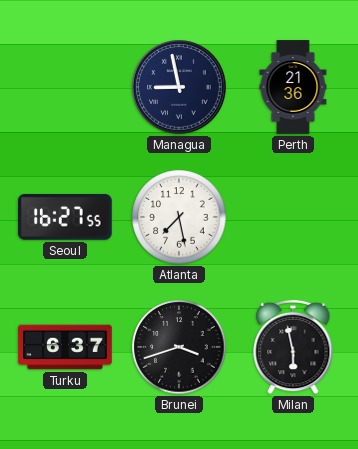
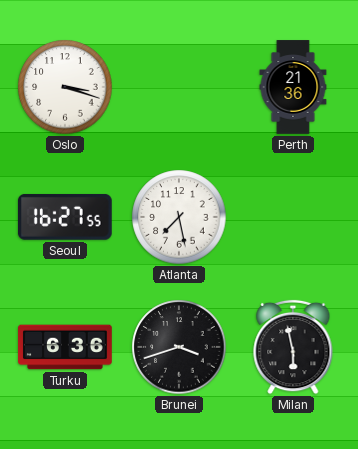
Oslo: none -> 3:18
Managua: 8:58 -> none
Turku: 6:37 -> 6:36
